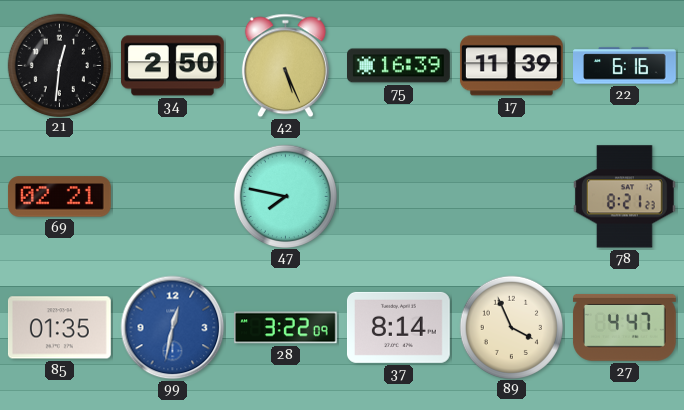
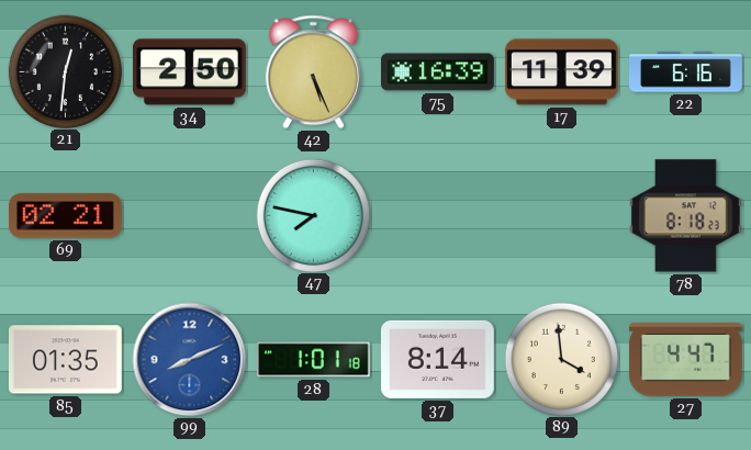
78: 8:21 -> 8:18
99: 12:32 -> 8:11
28: 3:22 -> 1:01
89: 3:56 -> 3:59
